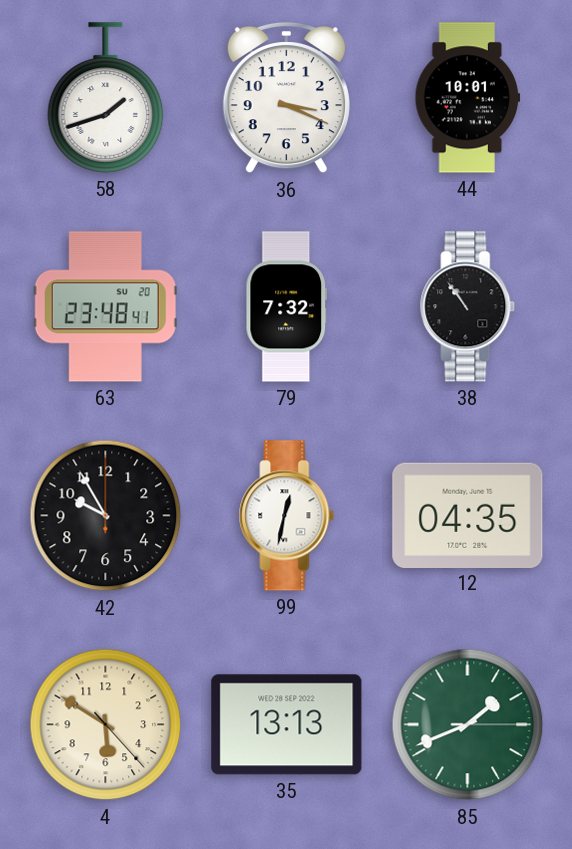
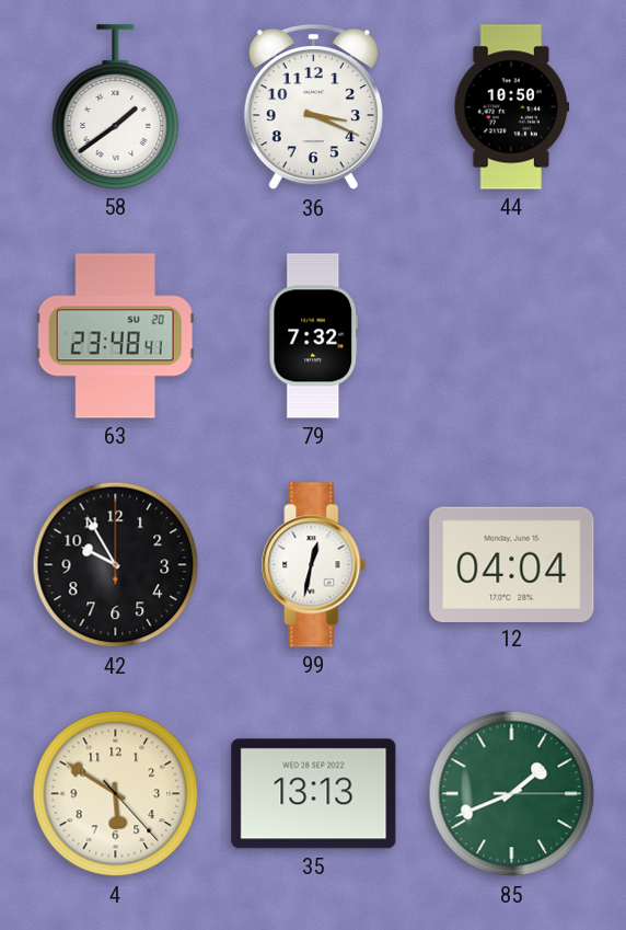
58: 1:42 -> 1:39
44: 10:01 -> 10:50
38: 10:54 -> none
12: 04:35 -> 04:04
